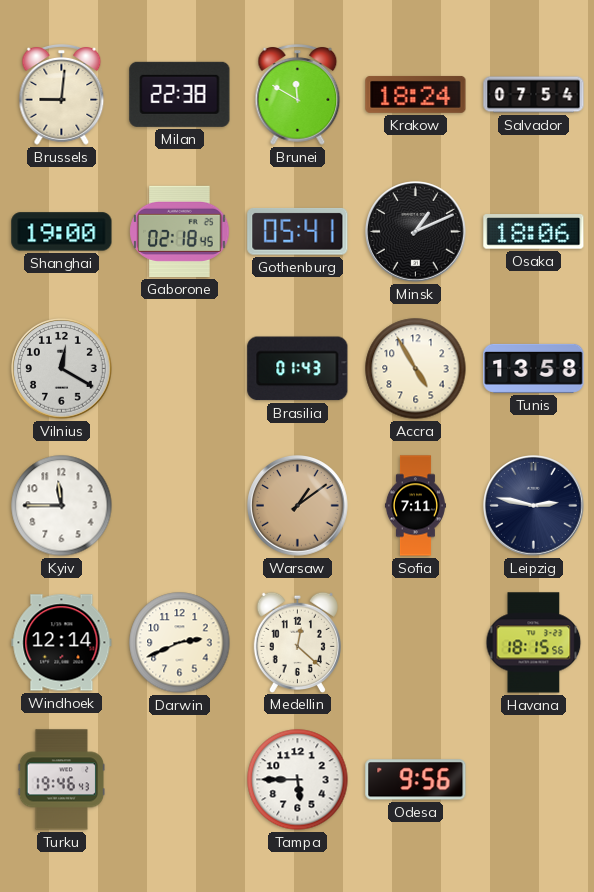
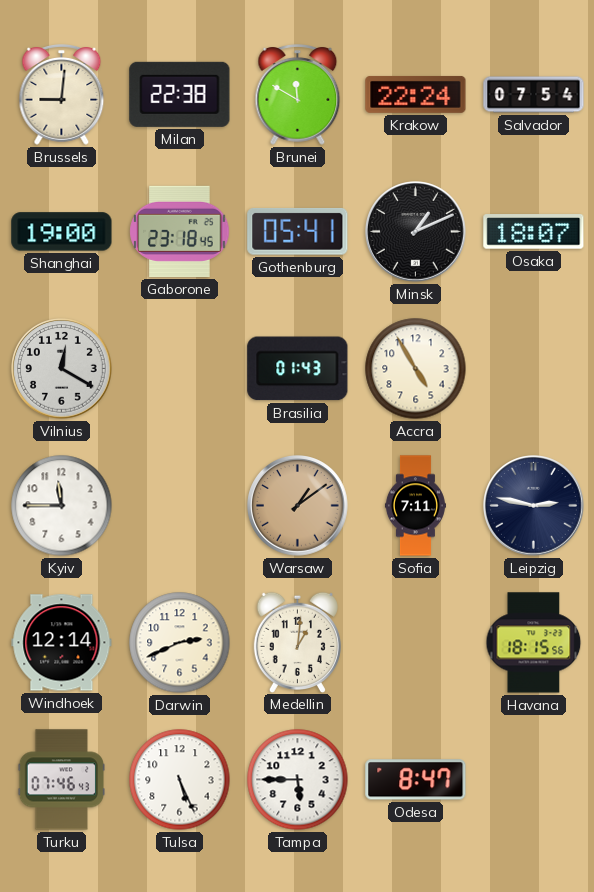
Krakow: 18:24 -> 22:24
Gaborone: 02:18 -> 23:18
Osaka: 18:06 -> 18:07
Tunis: 13:58 -> none
Medellin: 12:22 -> 1:01
Turku: 19:46 -> 07:46
Tulsa: none -> 5:26
Odesa: 9:56 -> 8:47
